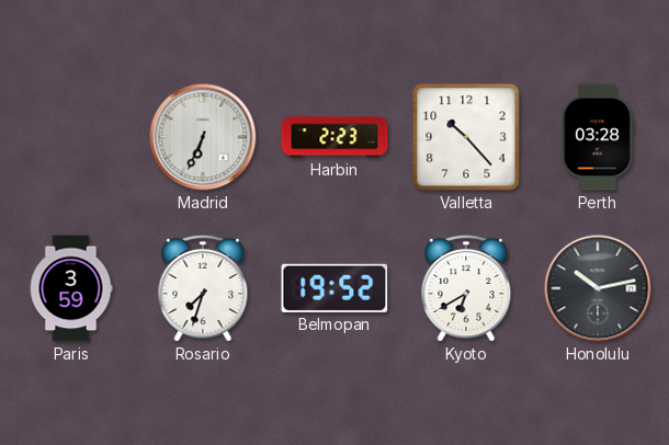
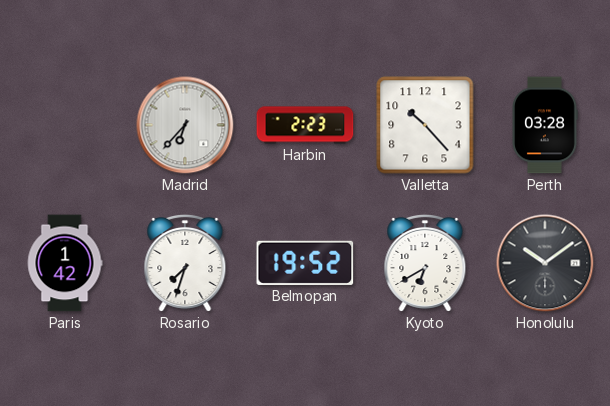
Madrid: 6:34 -> 6:37
Paris: 3:59 -> 1:42
Honolulu: 10:13 -> 10:09
